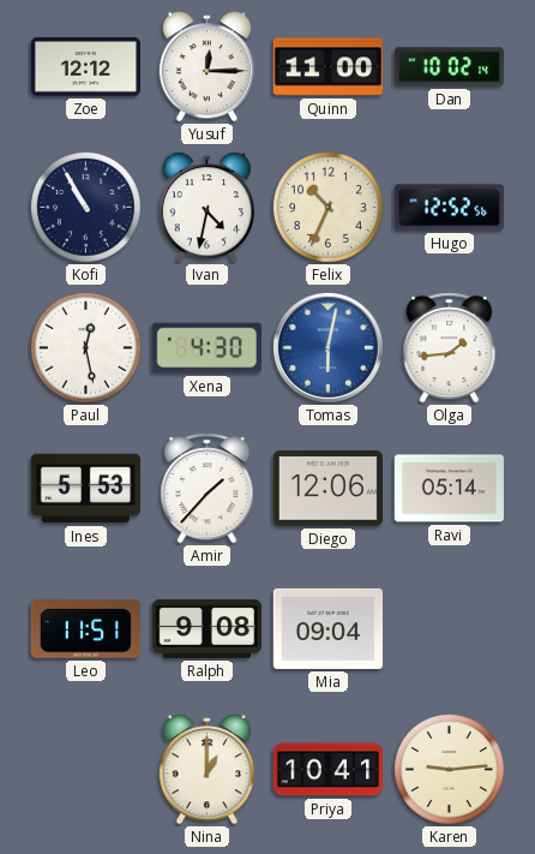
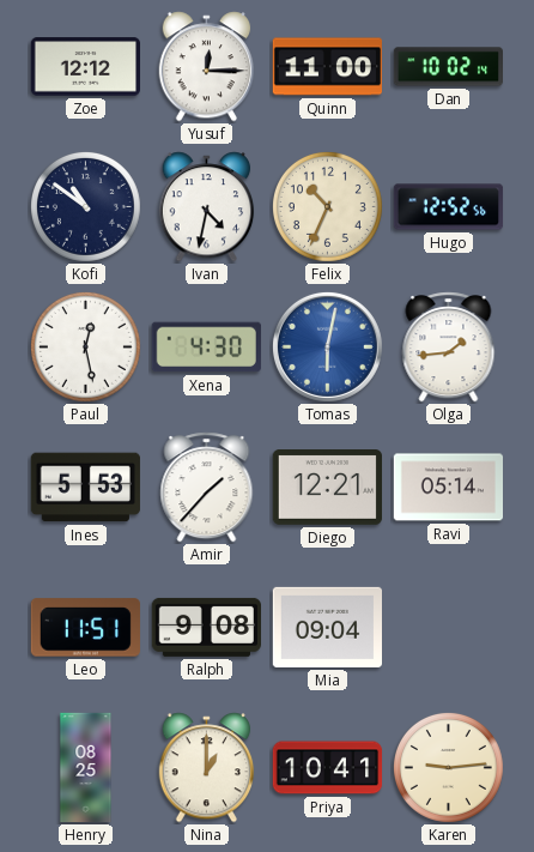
Kofi: 10:55 -> 10:51
Diego: 12:06 -> 12:21
Henry: none -> 08:25
